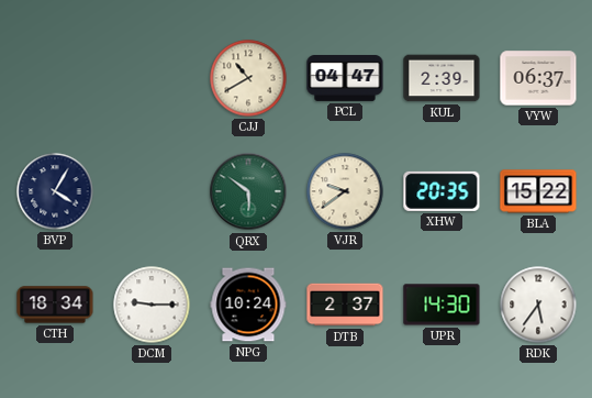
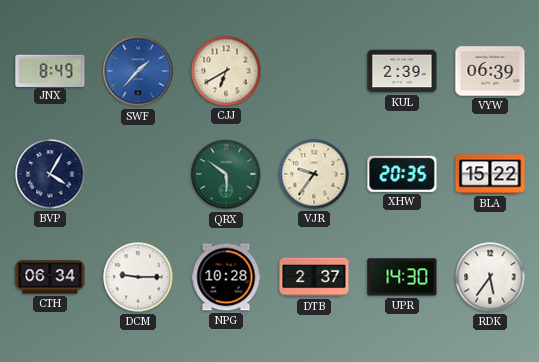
JNX: none -> 8:49
SWF: none -> 1:37
CJJ: 10:40 -> 6:40
PCL: 04:47 -> none
VYW: 06:37 -> 06:39
VJR: 9:39 -> 9:36
CTH: 18:34 -> 06:34
NPG: 10:24 -> 10:28
